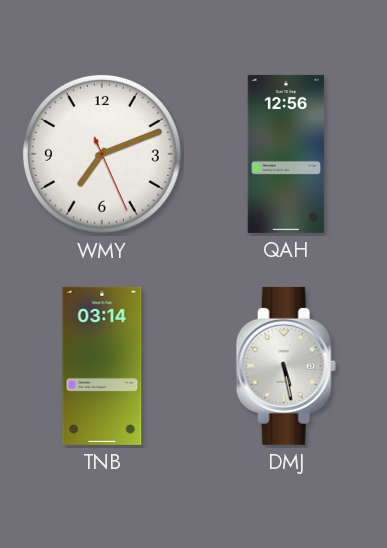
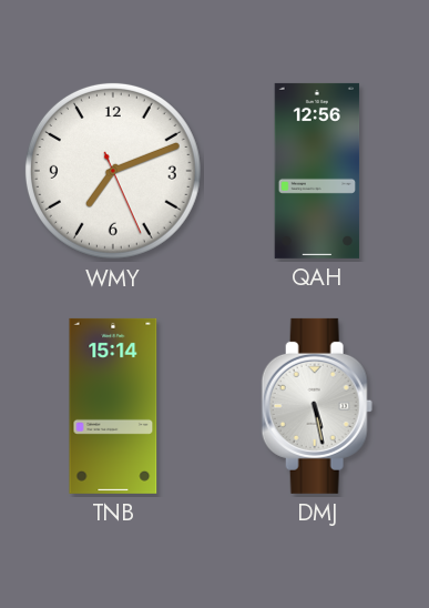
TNB: 03:14 -> 15:14
